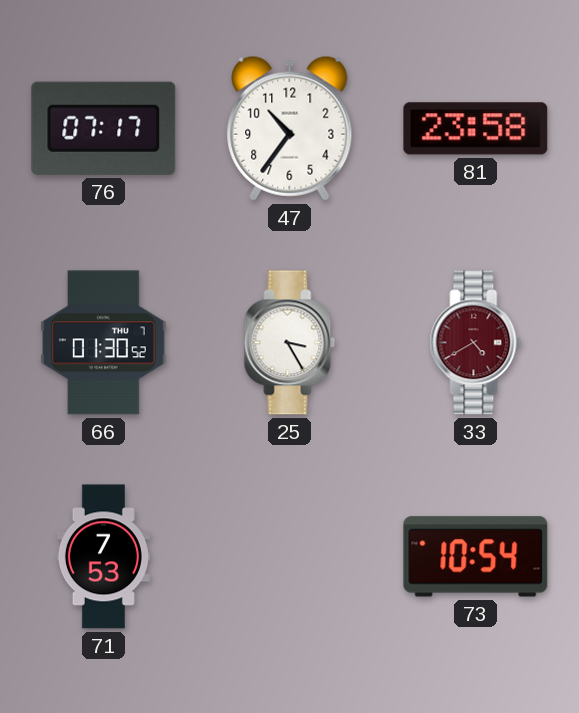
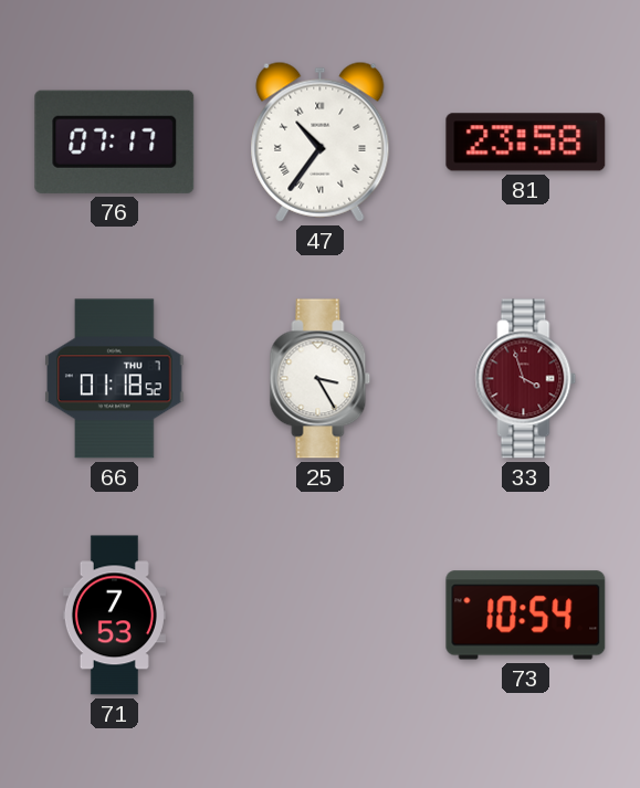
47 numerals: Arabic -> Roman
66: 01:30 -> 01:18
33: 4:40 -> 3:57
